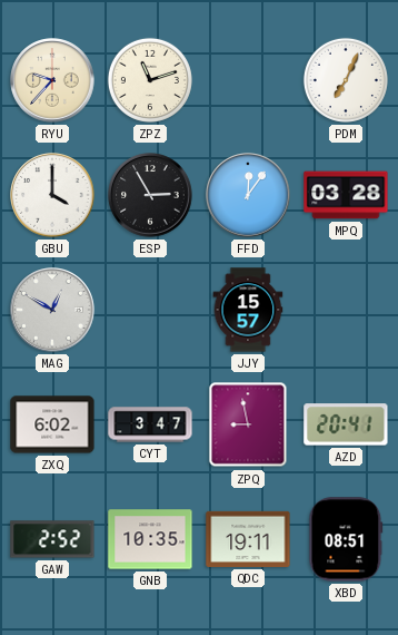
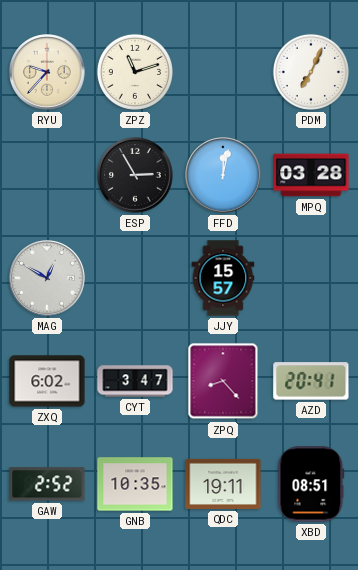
GBU: 4:00 -> none
FFD: 12:06 -> 12:02
ZPQ: 8:58 -> 8:23
